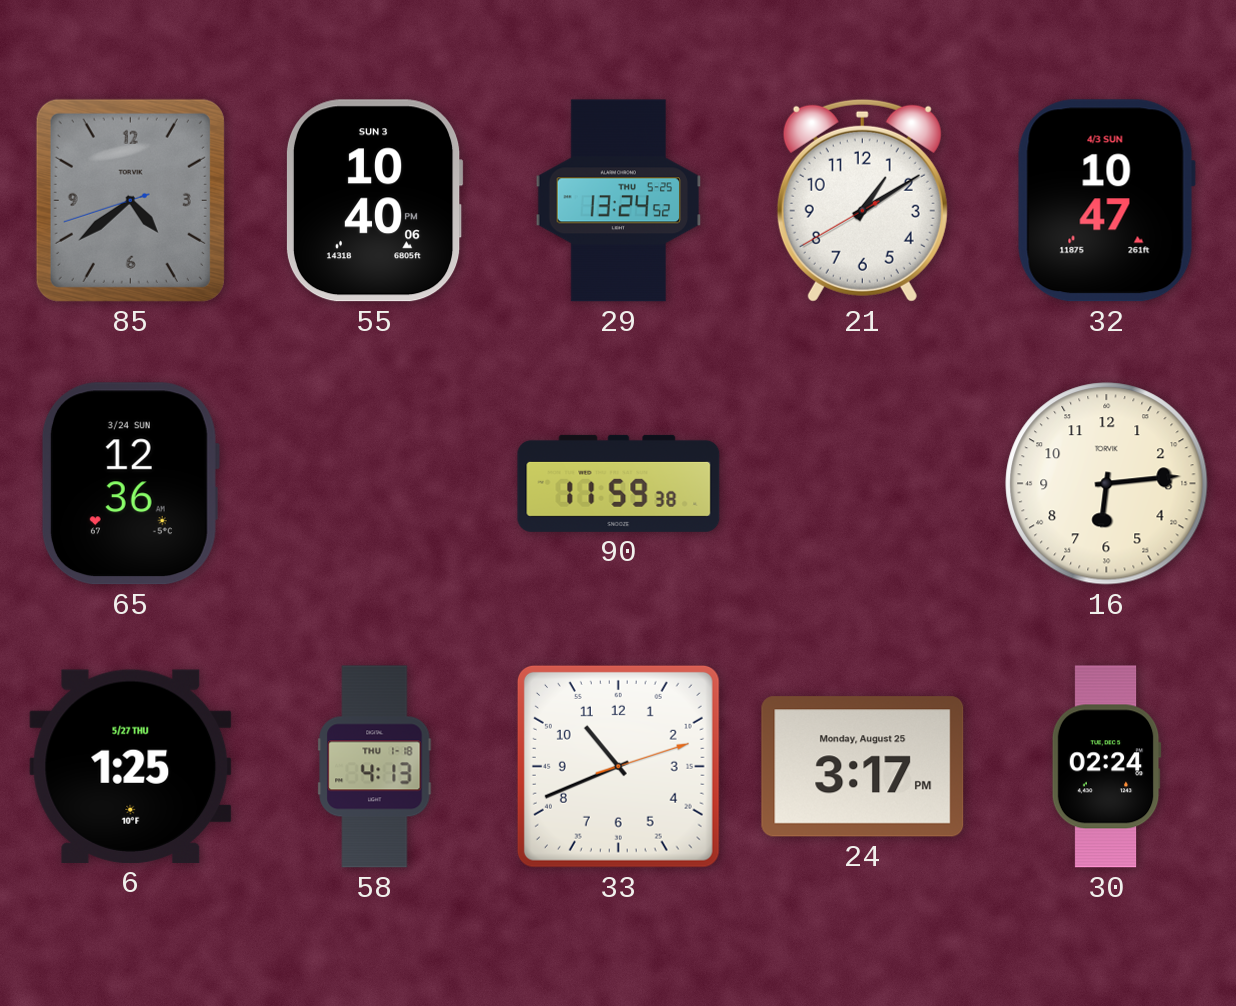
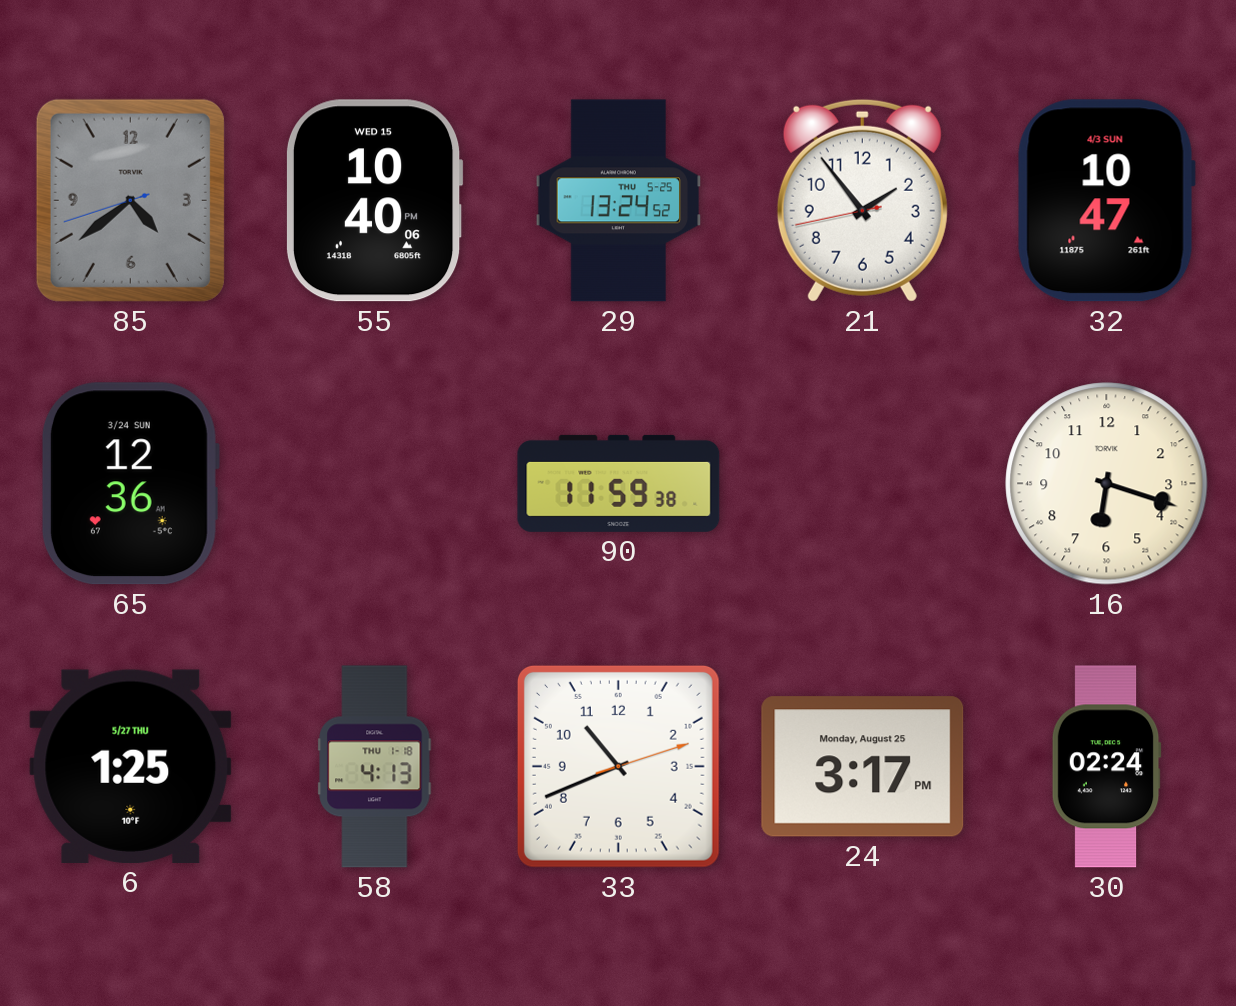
55 date: SUN 3 -> WED 15
21: 1:09 -> 1:53
16: 6:14 -> 6:18
